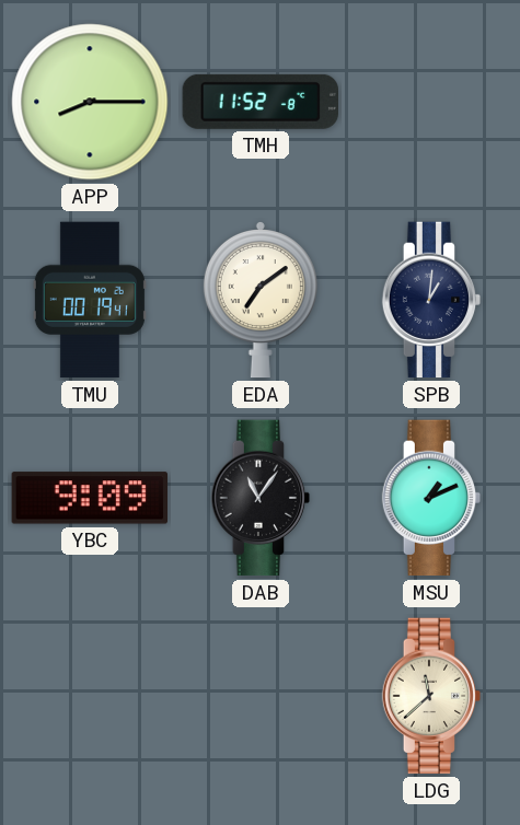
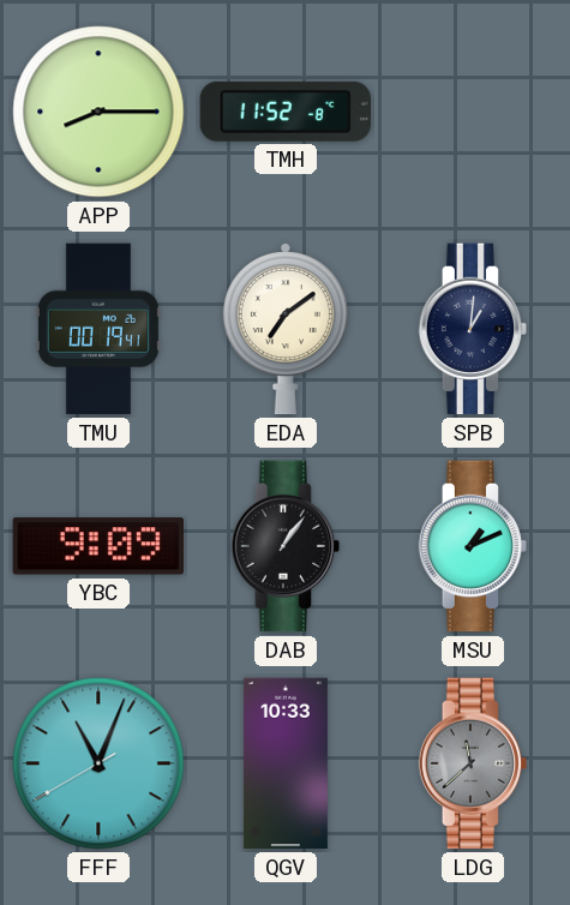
DAB: 11:06 -> 1:06
FFF: none -> 11:03
QGV: none -> 10:33
LDG dial: cream -> grey
